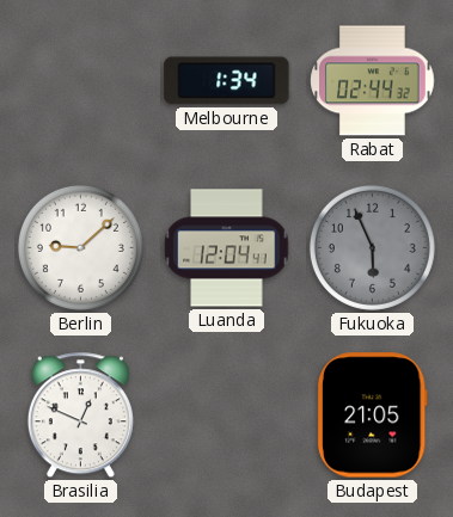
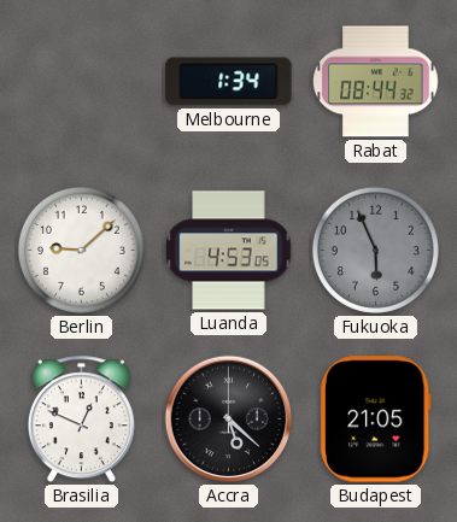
Rabat: 02:44 -> 08:44
Luanda: 12:04 -> 4:53
Accra: none -> 5:22
